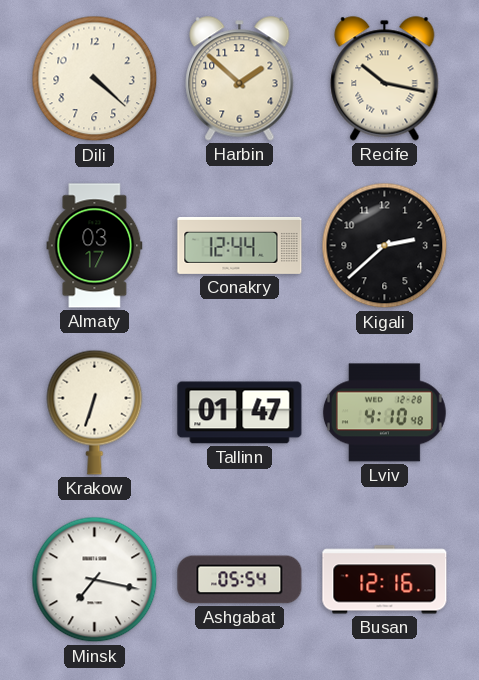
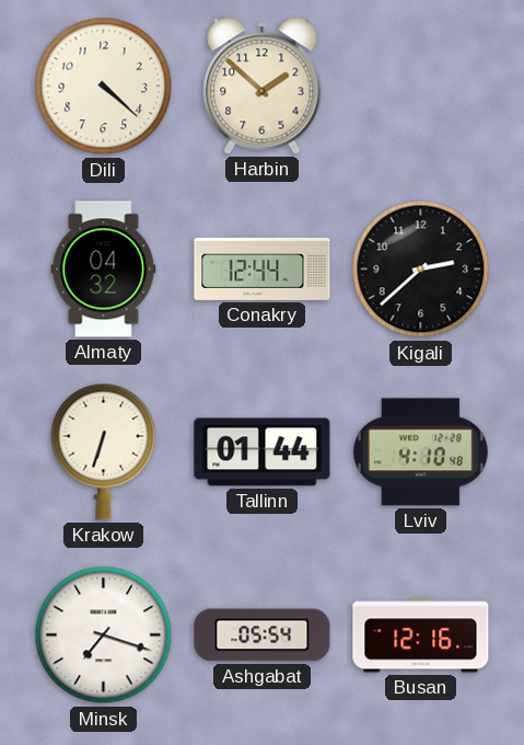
Recife: 10:17 -> none
Almaty: 03:17 -> 04:32
Tallinn: 01:47 -> 01:44
Minsk: 7:17 -> 7:18
